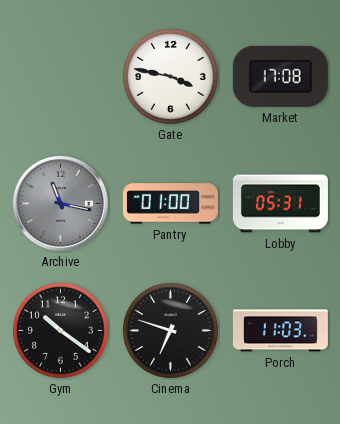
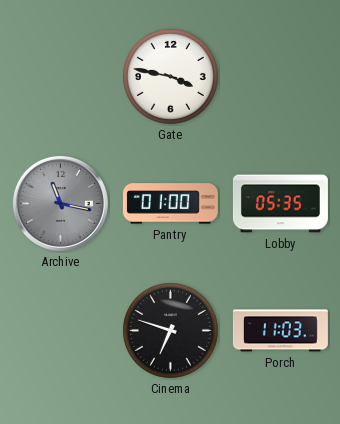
Market: 17:08 -> none
Lobby: 05:31 -> 05:35
Gym: 10:21 -> none
